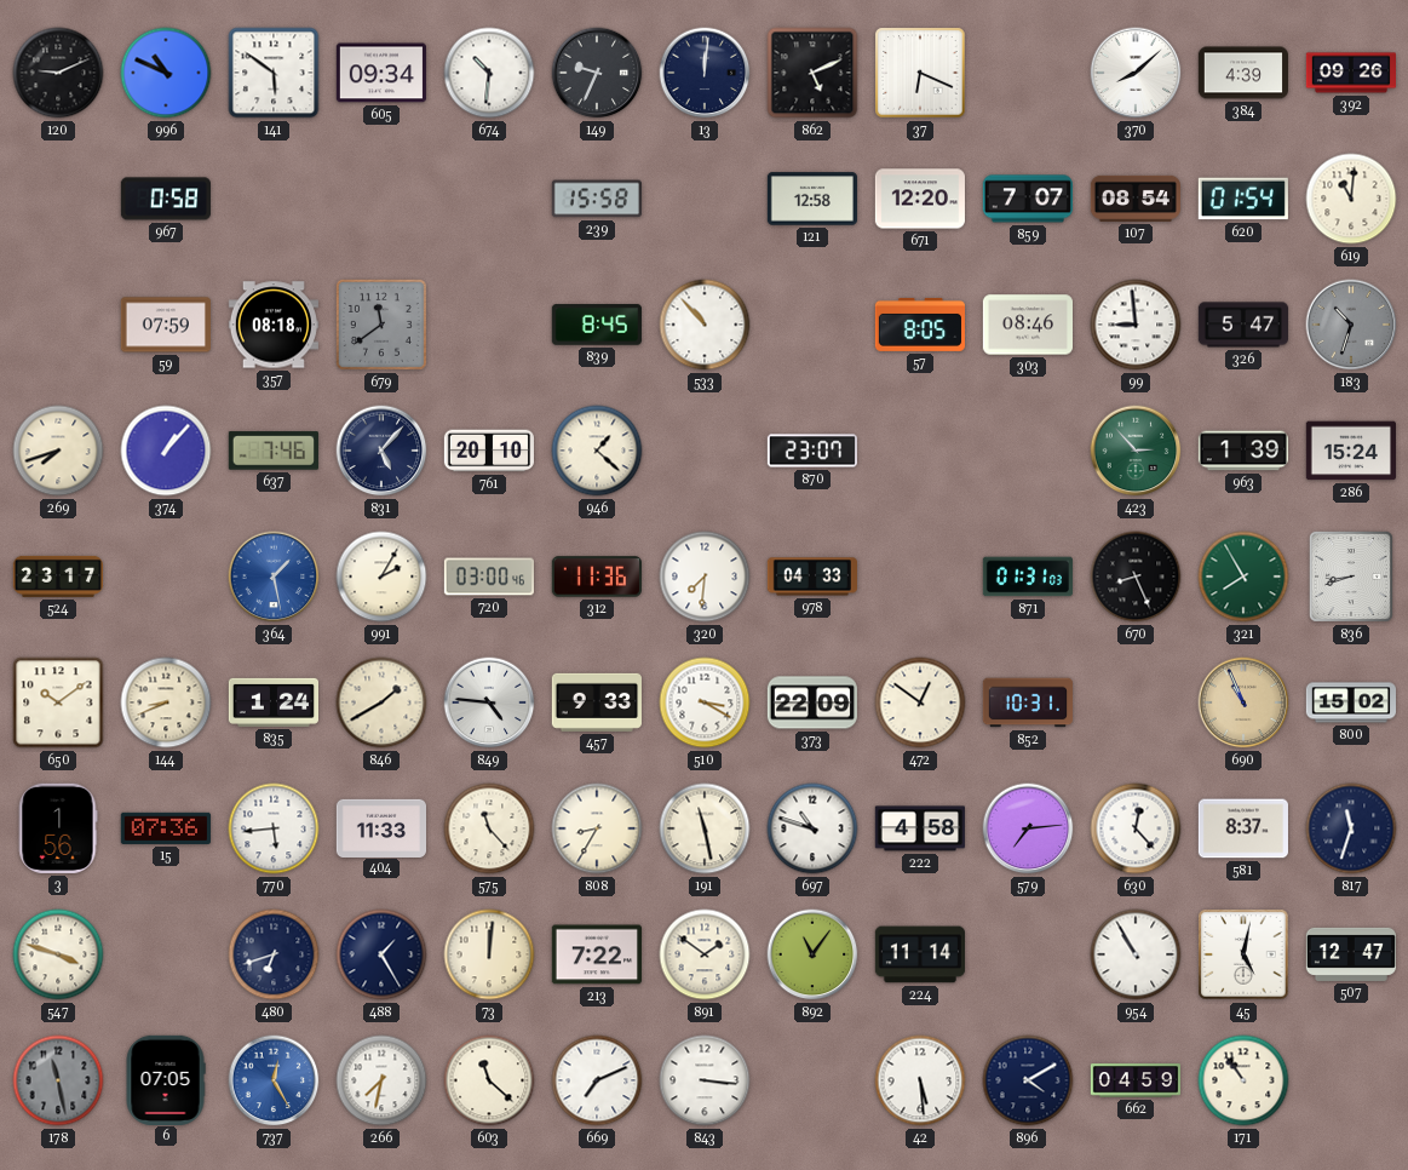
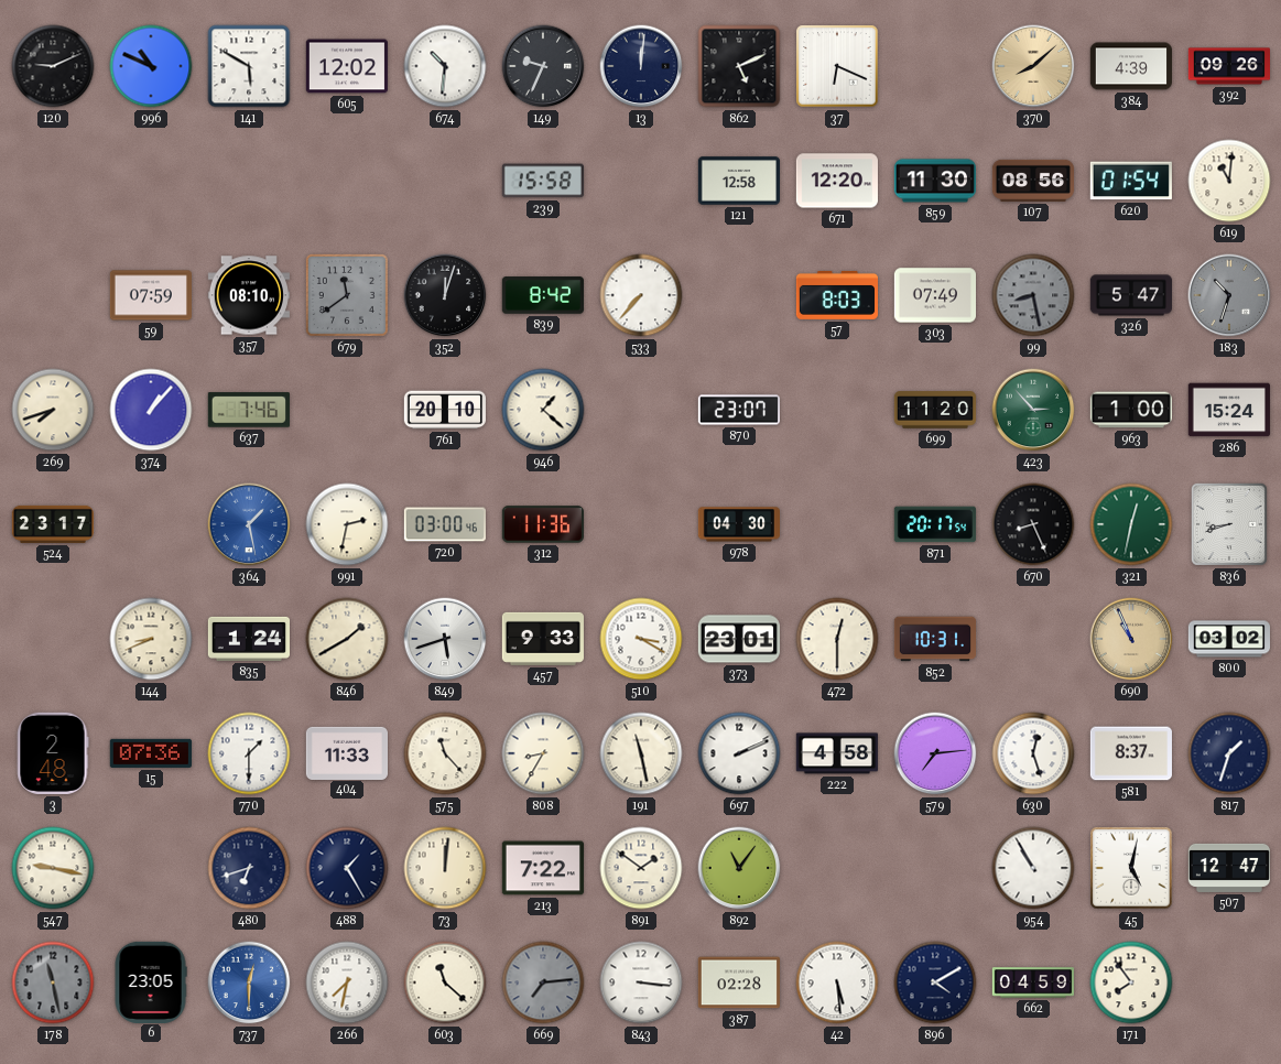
141: 5:51 -> 5:50
605: 09:34 -> 12:02
370 dial: white -> champagne
967: 0:58 -> none
859: 7:07 -> 11:30
107: 08:54 -> 08:56
357: 08:18 -> 08:10
352: none -> 12:03
839: 8:45 -> 8:42
533: 10:53 -> 7:37
57: 8:05 -> 8:03
303: 08:46 -> 07:49
99: 8:59 -> 8:28
99 dial: white -> grey
831: 5:07 -> none
699: none -> 11:20
963: 1:39 -> 1:00
991: 2:05 -> 2:32
320: 7:31 -> none
978: 04:33 -> 04:30
871: 01:31 -> 20:17
321: 7:55 -> 12:32
650: 10:09 -> none
849: 4:46 -> 5:42
373: 22:09 -> 23:01
472: 12:51 -> 12:30
800: 15:02 -> 03:02
3: 1:56 -> 2:48
770: 5:44 -> 1:30
697: 10:48 -> 2:11
630: 12:23 -> 12:27
817: 11:33 -> 1:33
547: 3:48 -> 9:17
224: 11:14 -> none
6: 07:05 -> 23:05
737: 12:25 -> 12:30
669: 7:11 -> 7:14
669 dial: white -> grey
387: none -> 02:28
171: 10:54 -> 7:54
